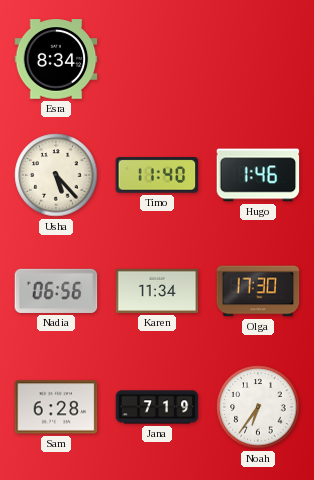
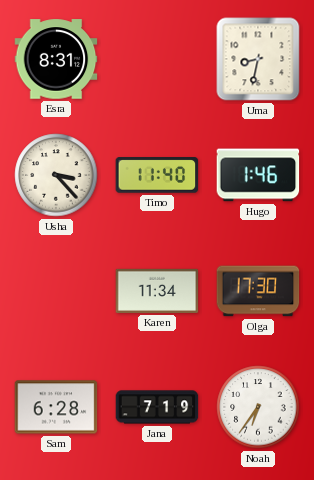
Esra: 8:34 -> 8:31
Uma: none -> 8:32
Usha: 5:23 -> 3:23
Nadia: 06:56 -> none
